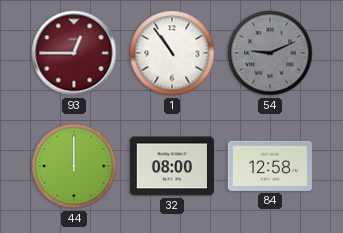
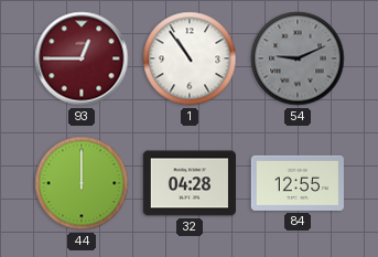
32: 08:00 -> 04:28
84: 12:58 -> 12:55
